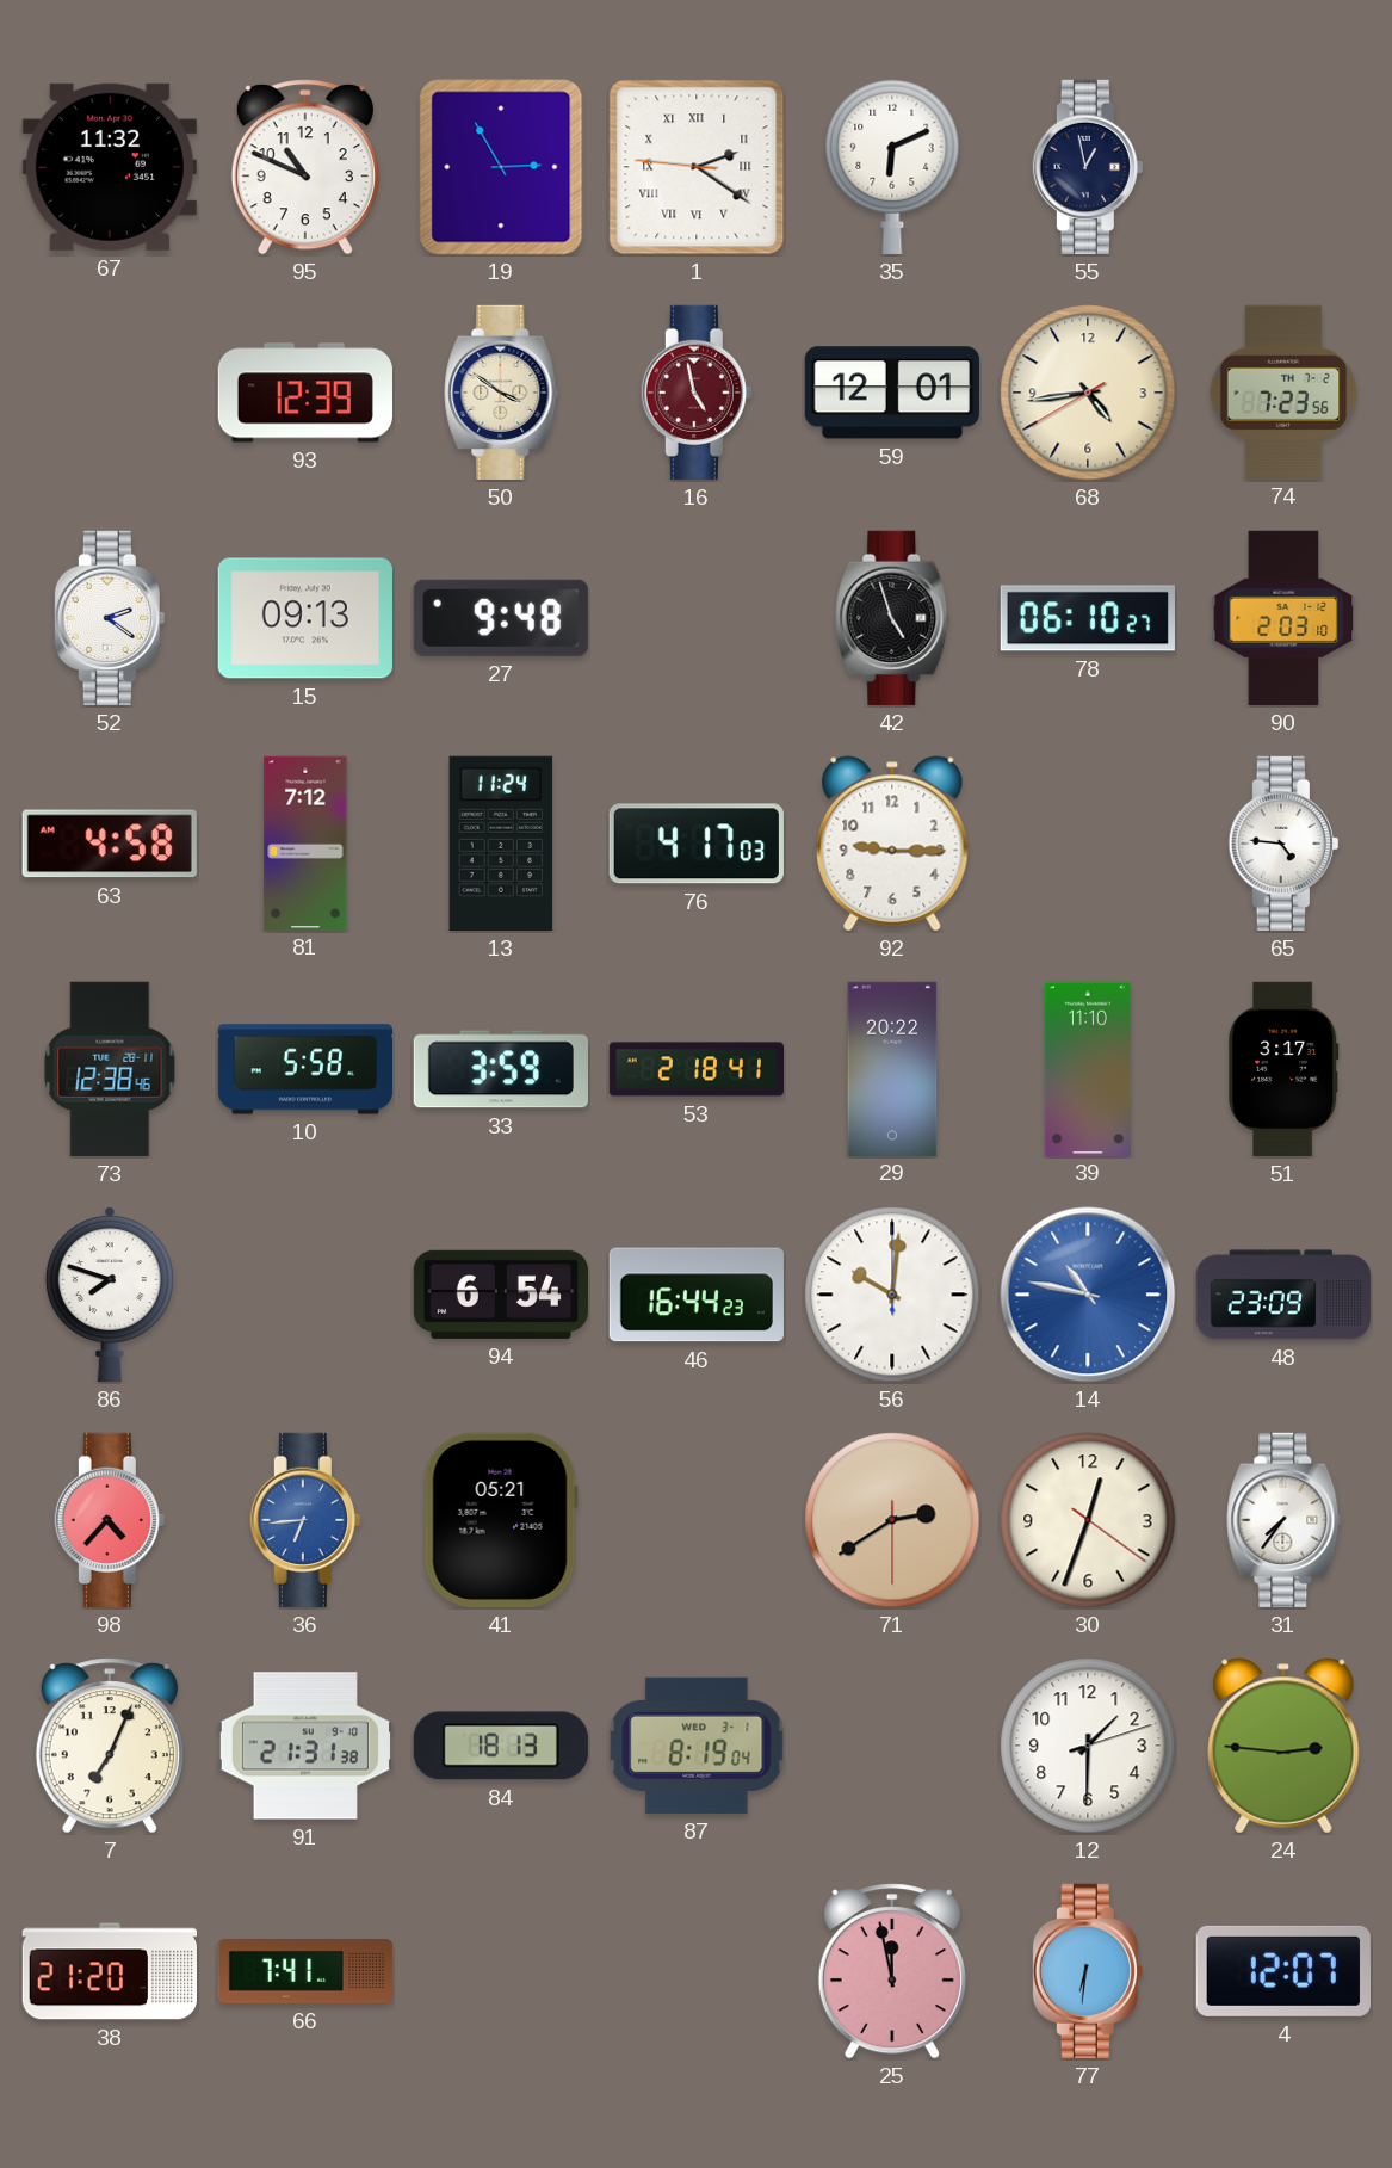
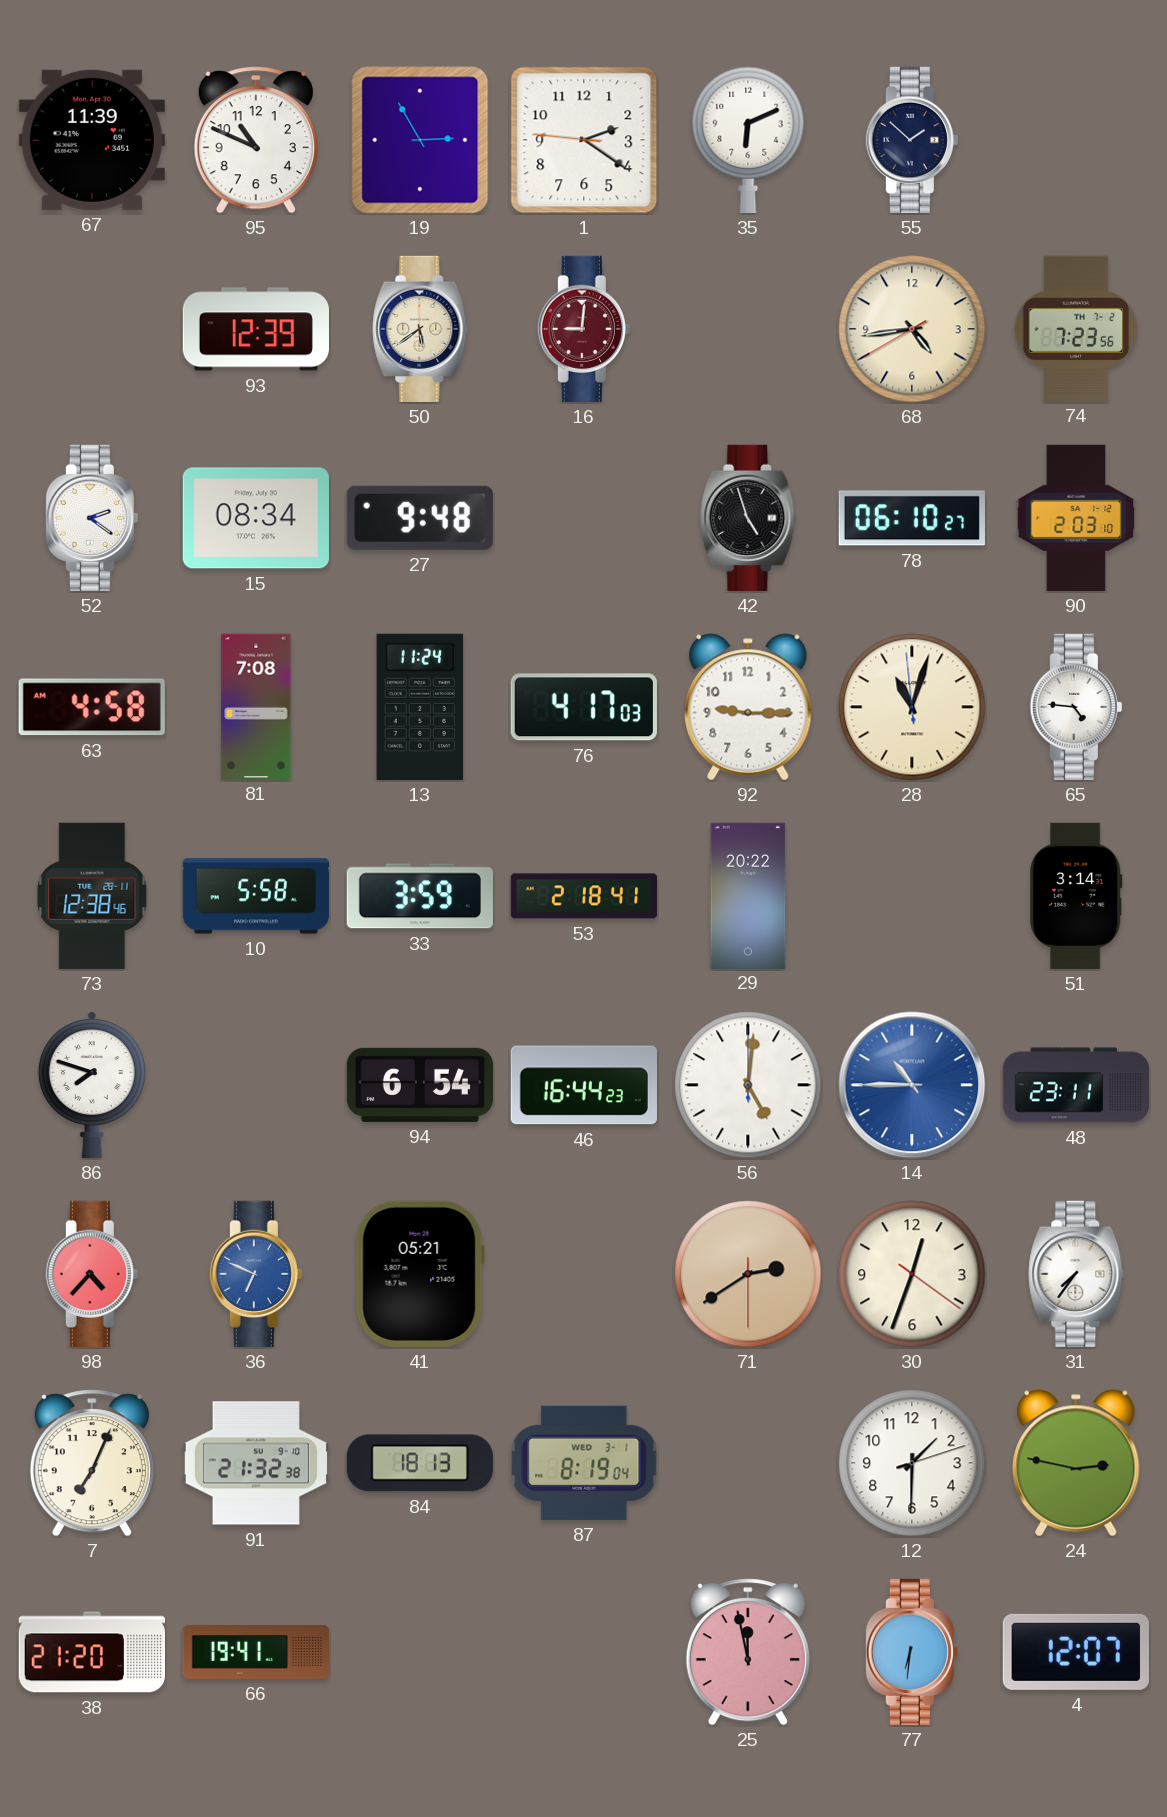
67: 11:32 -> 11:39
1 numerals: Roman -> Arabic
55: 12:58 -> 1:52
50: 3:51 -> 5:39
16: 4:58 -> 9:01
59: 12:01 -> none
15: 09:13 -> 08:34
81: 7:12 -> 7:08
28: none -> 11:02
39: 11:10 -> none
51: 3:17 -> 3:14
56: 10:01 -> 5:01
14: 10:47 -> 10:45
48: 23:09 -> 23:11
36: 6:44 -> 6:49
91: 21:31 -> 21:32
24: 2:46 -> 2:47
66: 7:41 -> 19:41
